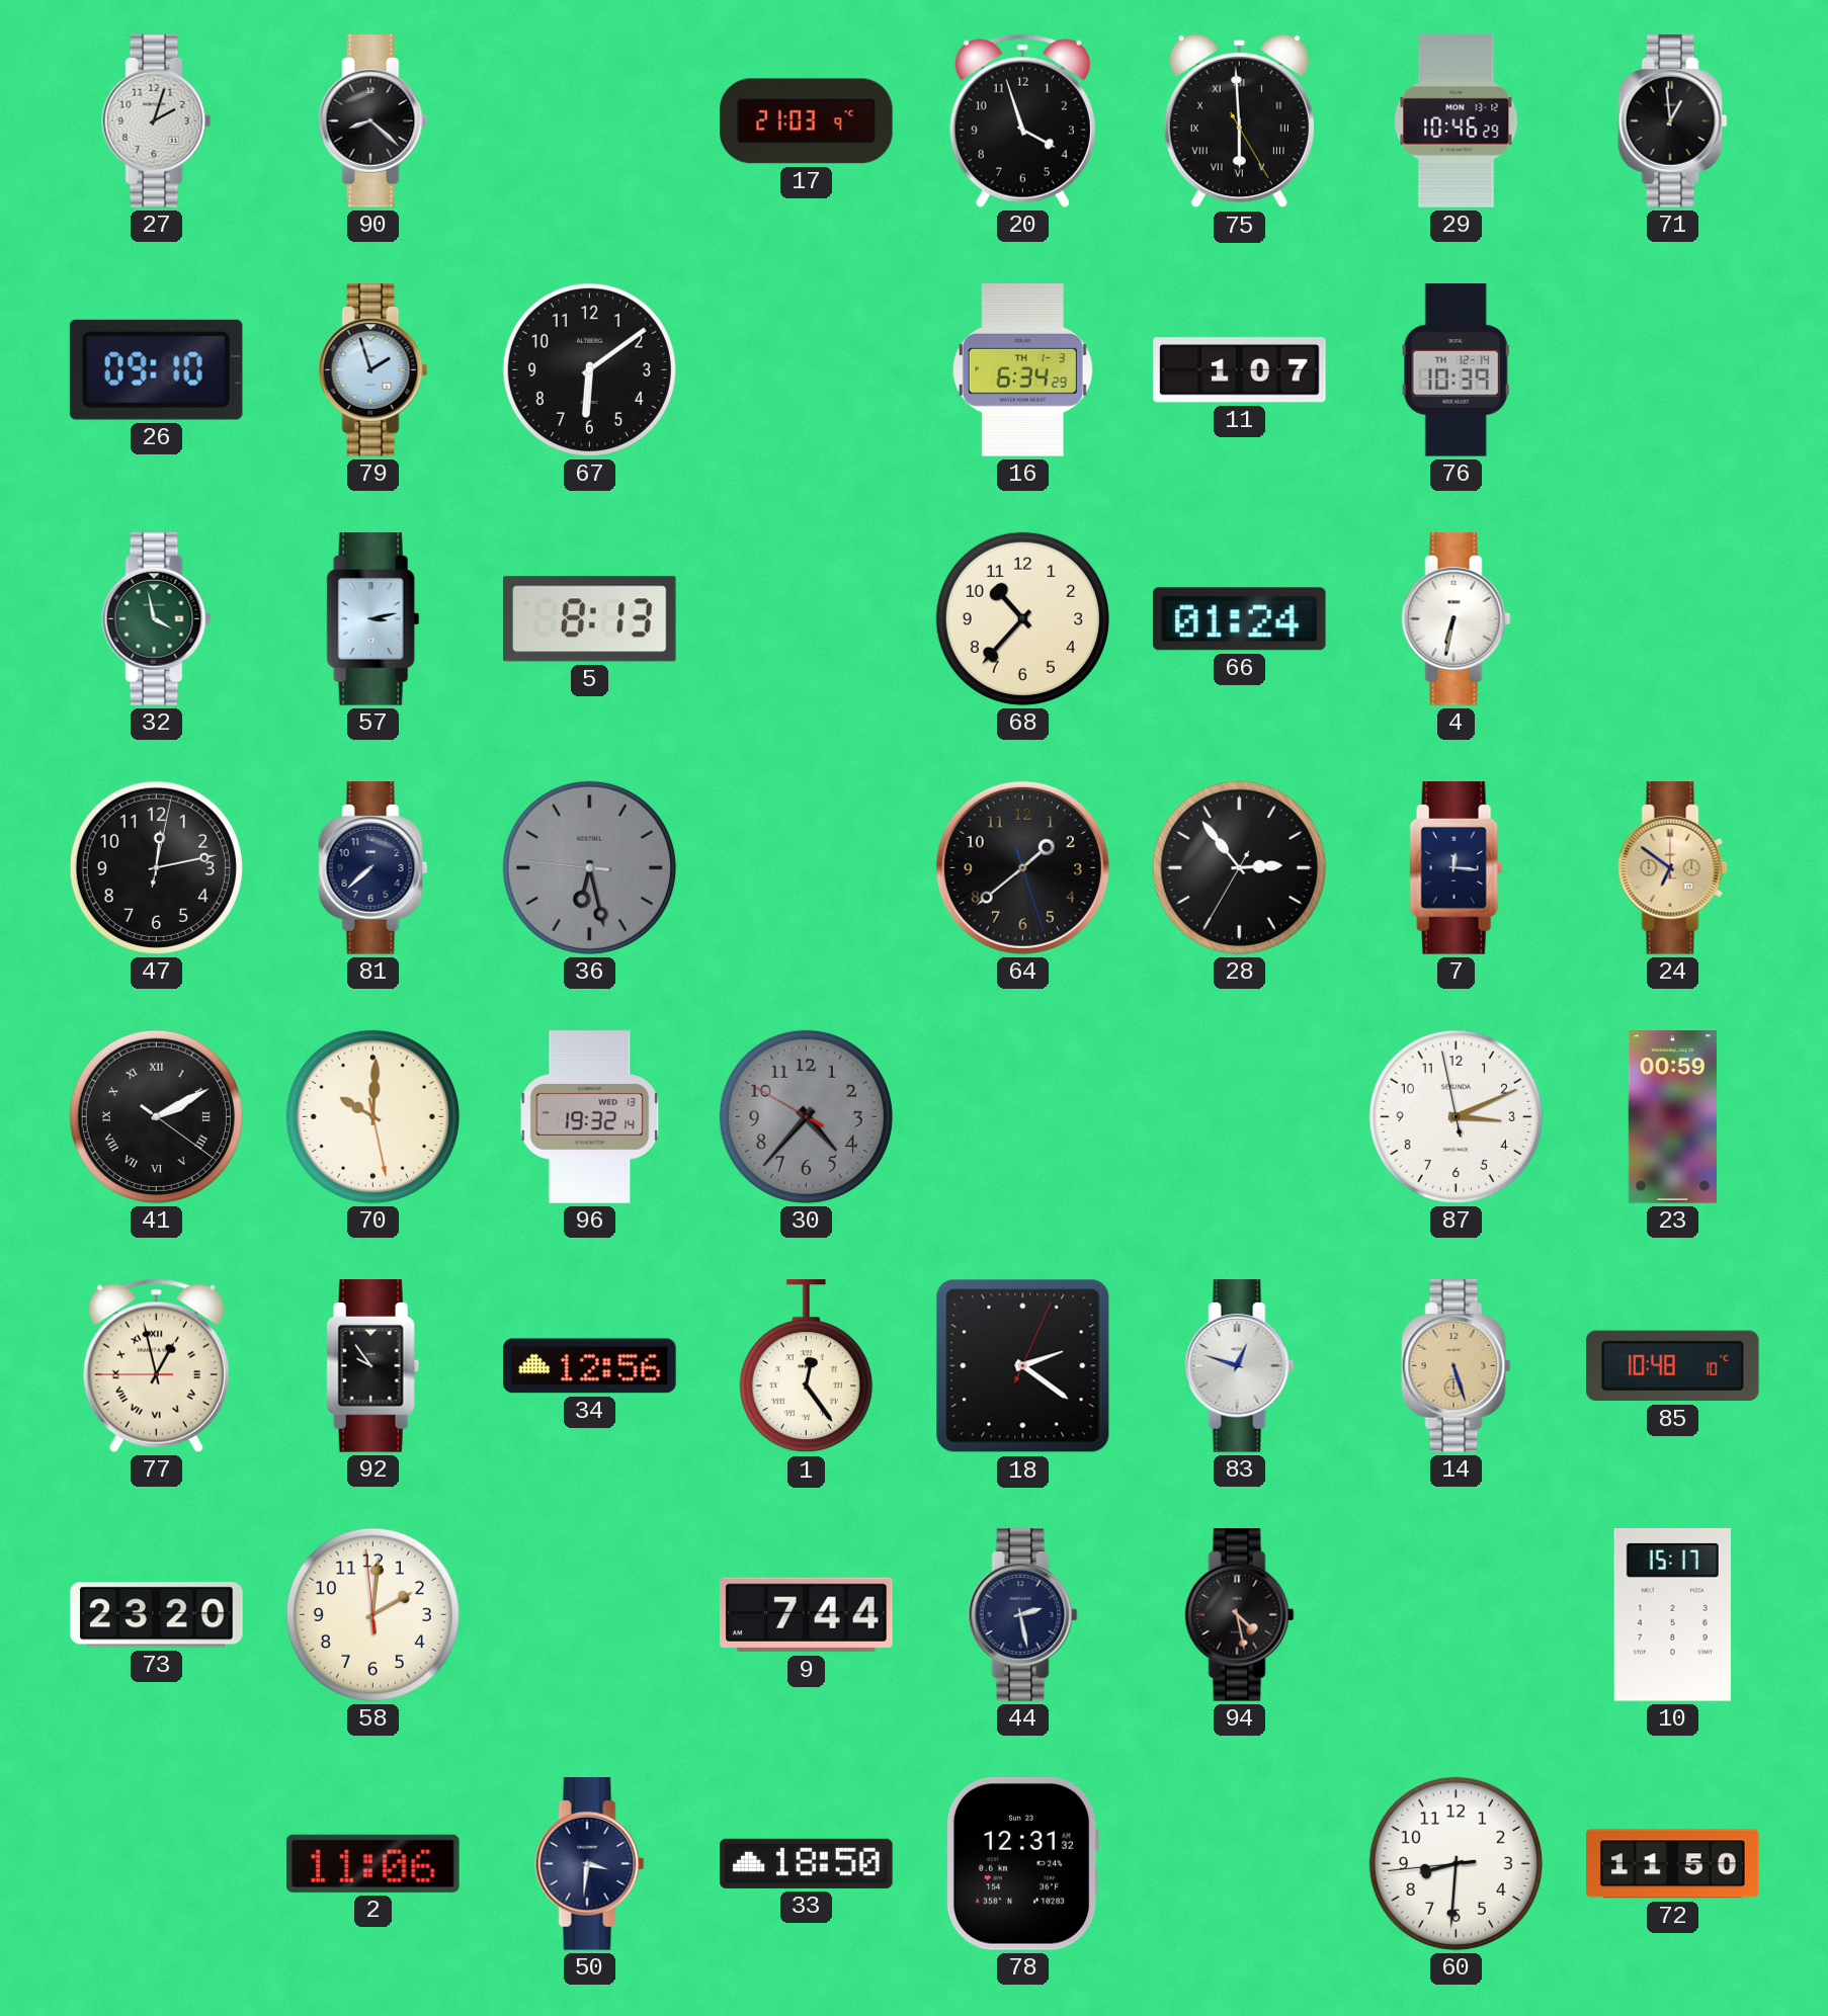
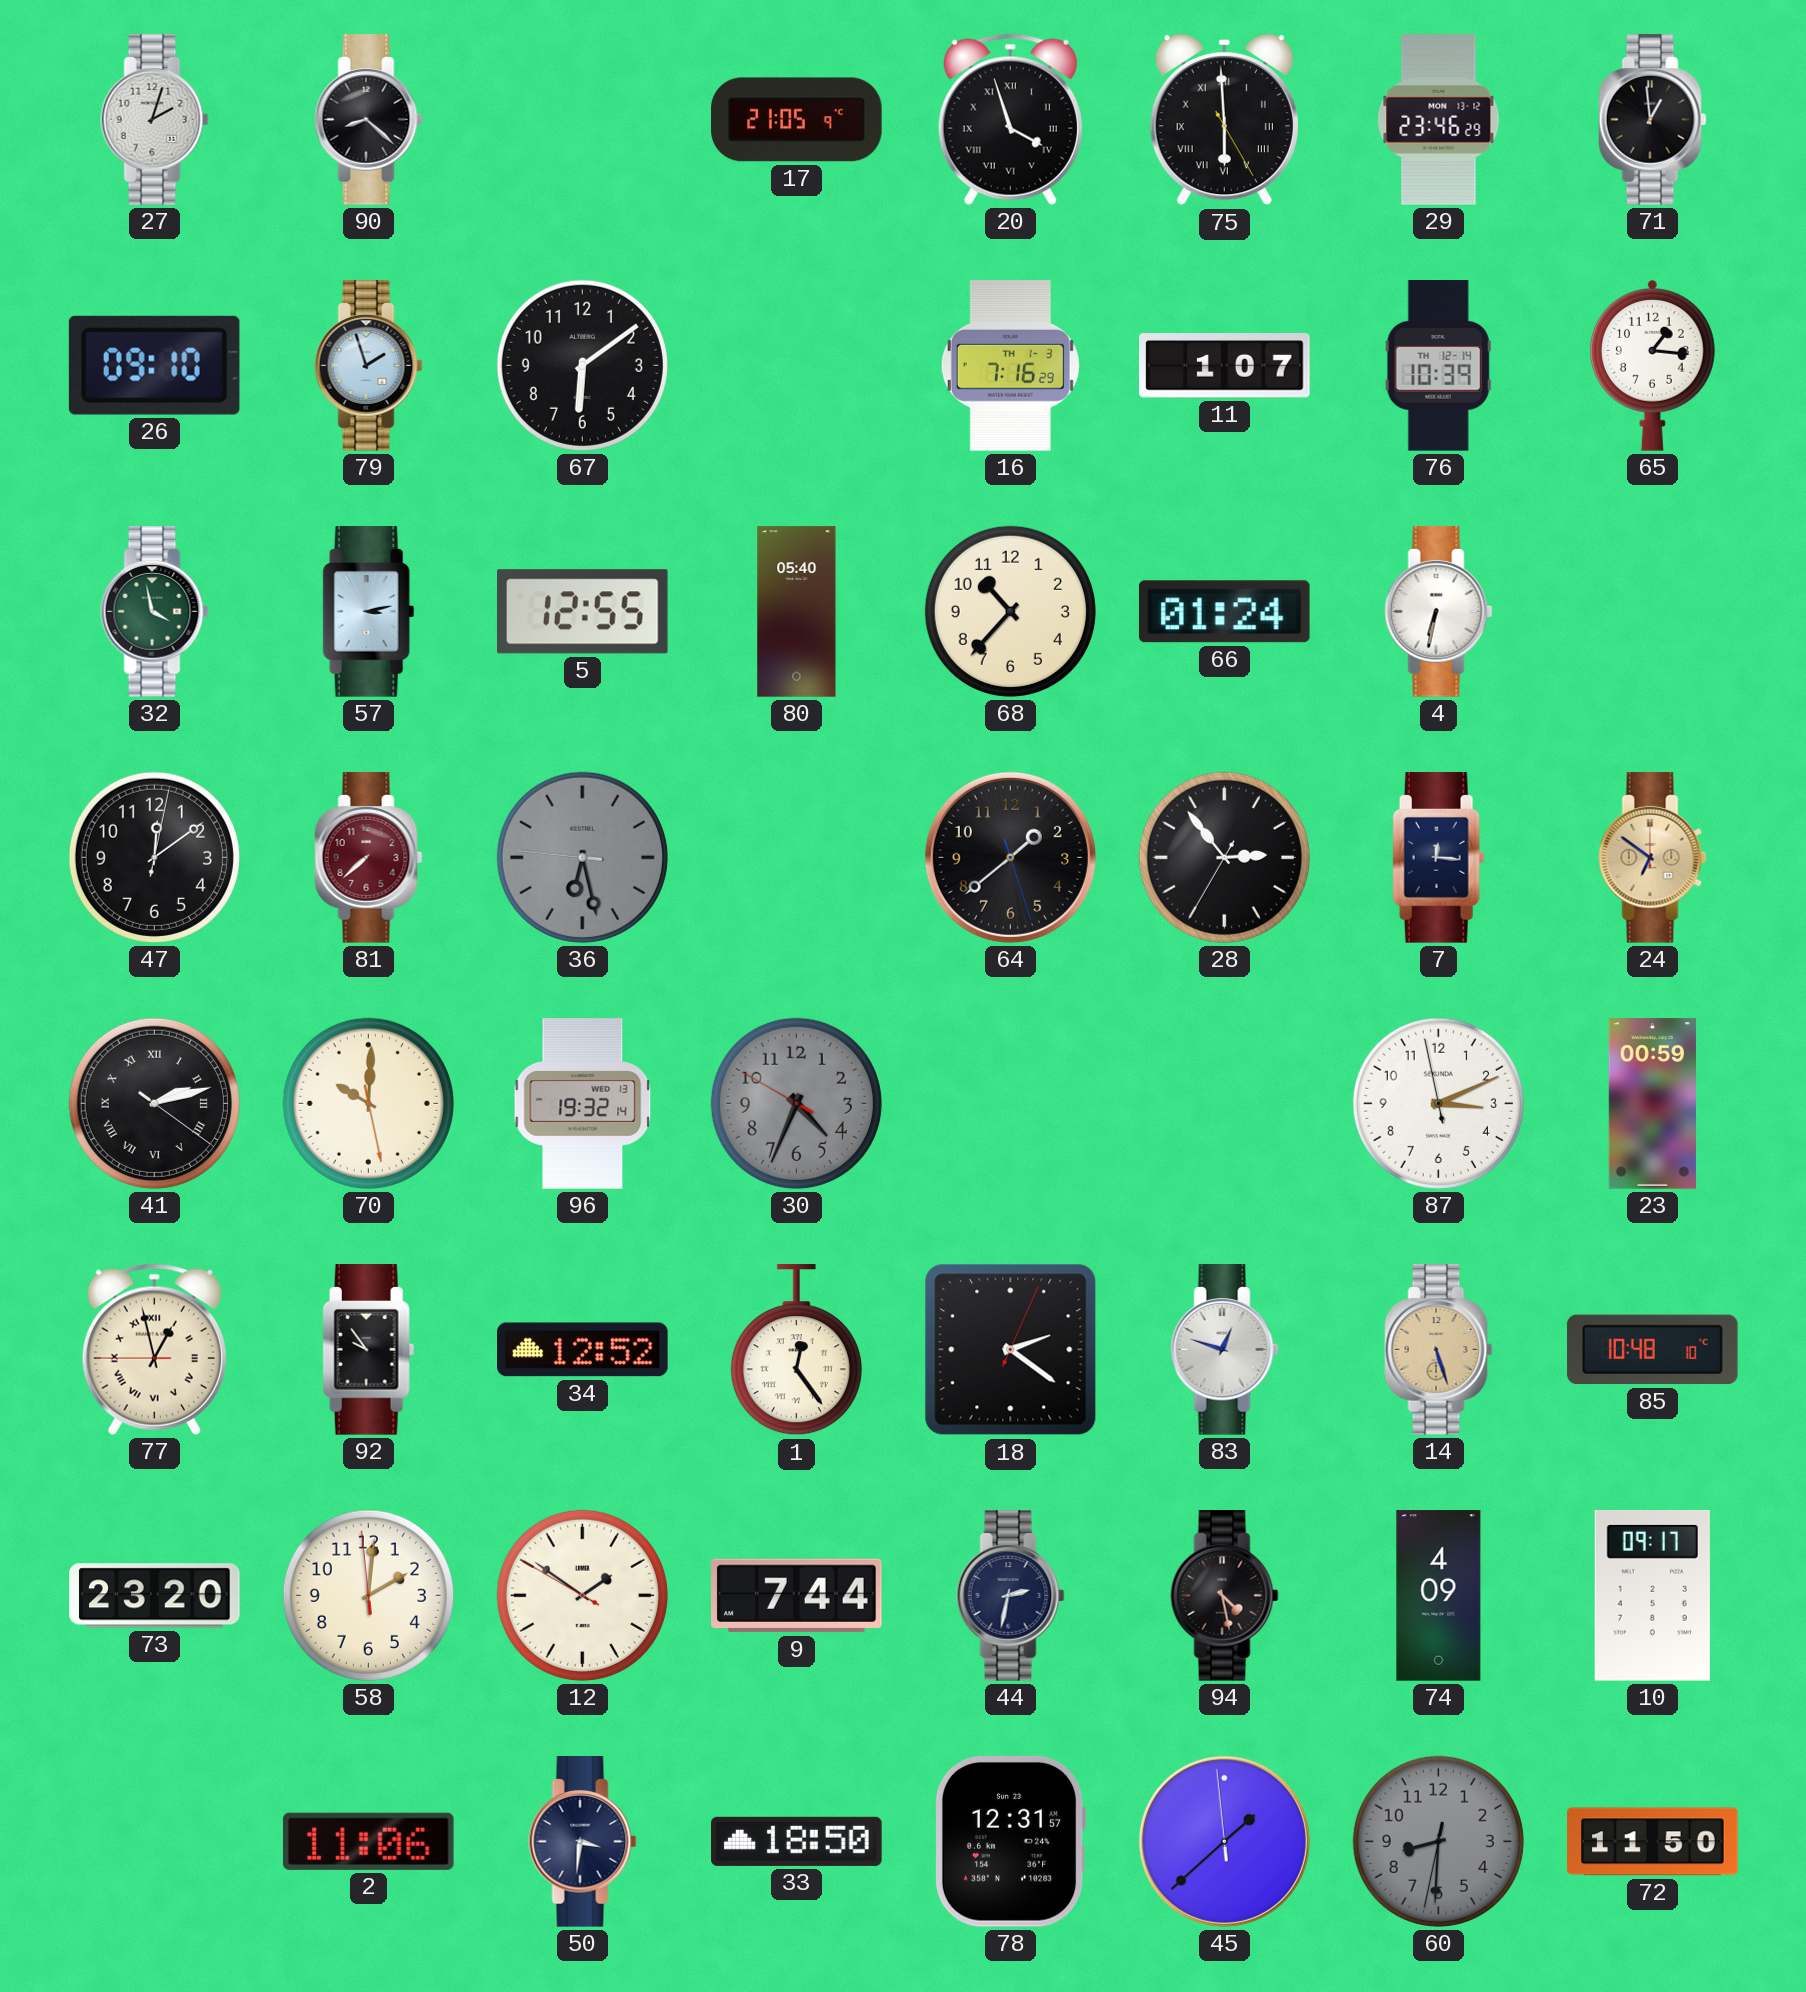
17: 21:03 -> 21:05
20 numerals: Arabic -> Roman
29: 10:46 -> 23:46
16: 6:34 -> 7:16
65: none -> 1:16
5: 8:13 -> 12:55
80: none -> 05:40
47: 12:13 -> 12:09
81 dial: navy -> burgundy
41: 2:10 -> 2:12
30: 4:36 -> 4:33
34: 12:56 -> 12:52
12: none -> 1:50
44: 2:28 -> 2:32
74: none -> 4:09
10: 15:17 -> 09:17
78: 12:31:32 -> 12:31:57
45: none -> 1:37
60: 8:30:44 -> 8:30:32
60 dial: white -> grey
